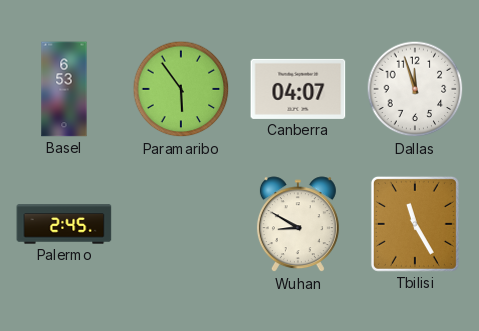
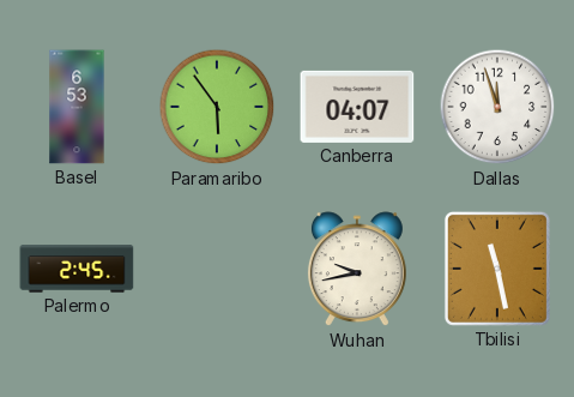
Wuhan: 8:50 -> 9:43
Tbilisi: 11:25 -> 11:28
